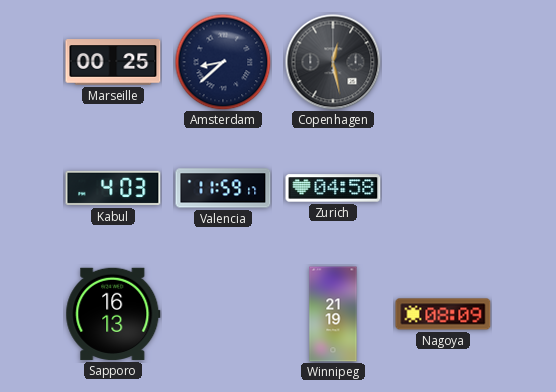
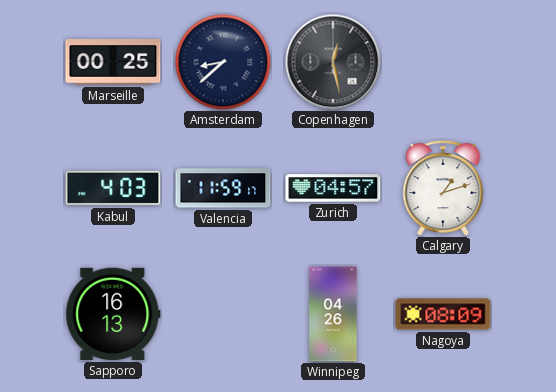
Zurich: 04:58 -> 04:57
Calgary: none -> 1:12
Winnipeg: 21:19 -> 04:26
